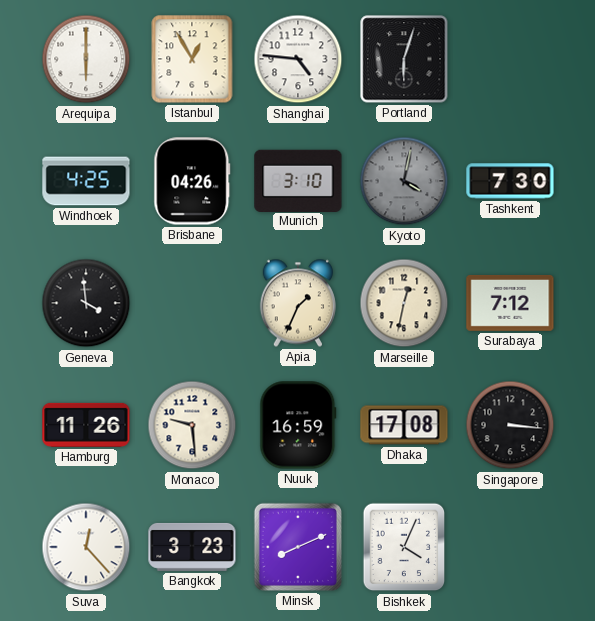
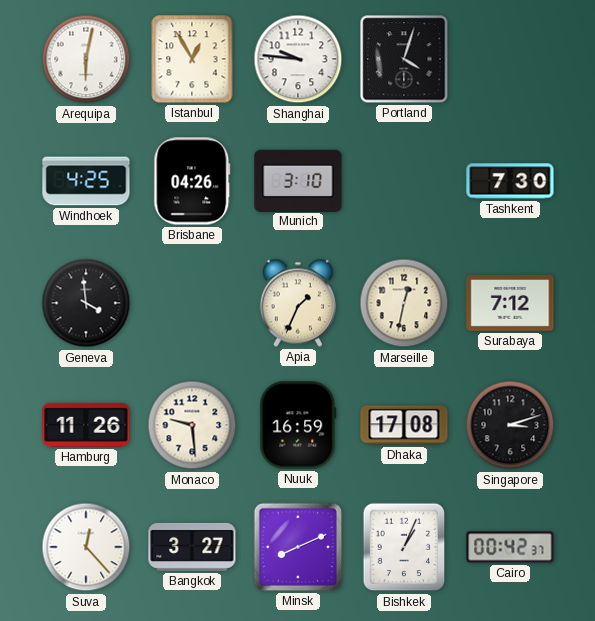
Arequipa: 6:00 -> 6:02
Shanghai: 4:46 -> 9:46
Portland: 6:03 -> 4:03
Kyoto: 4:02 -> none
Singapore: 3:16 -> 3:12
Bangkok: 3:23 -> 3:27
Bishkek: 4:04 -> 1:04
Cairo: none -> 00:42
